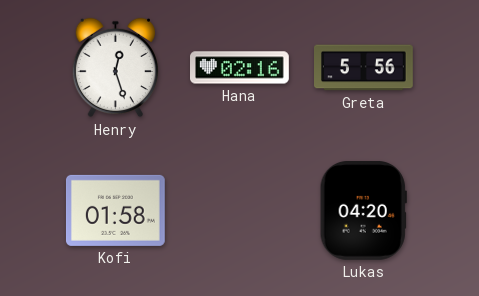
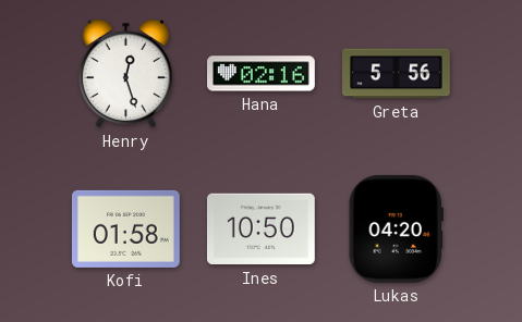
Ines: none -> 10:50
